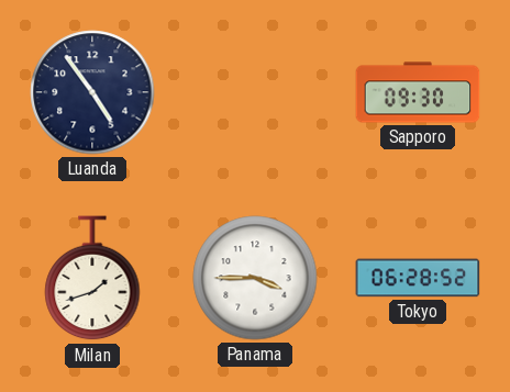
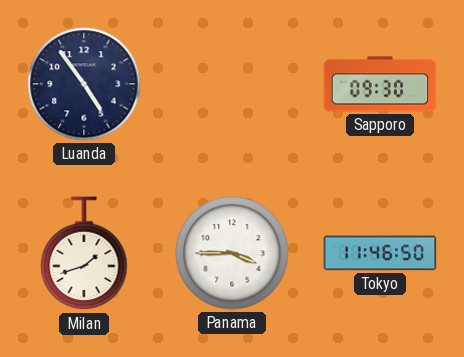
Tokyo: 06:28 -> 11:46
